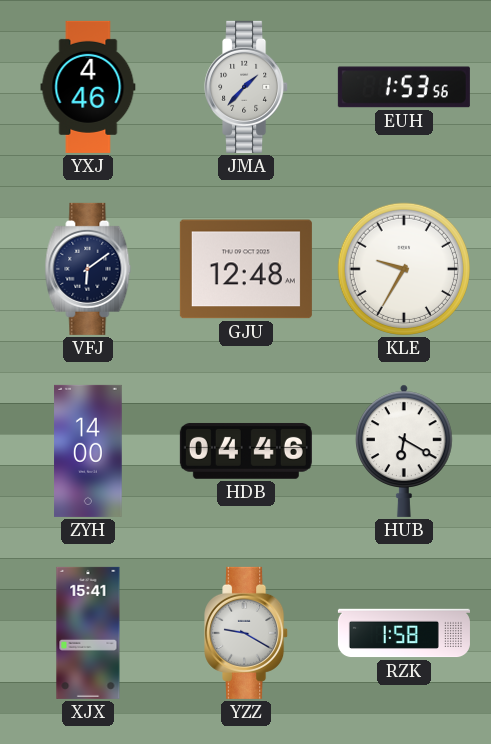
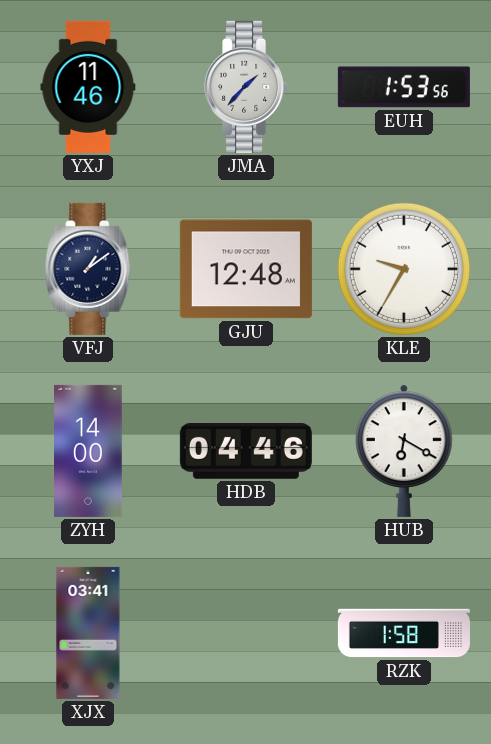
YXJ: 4:46 -> 11:46
VFJ: 6:09 -> 1:09
XJX: 15:41 -> 03:41
YZZ: 9:20 -> none
